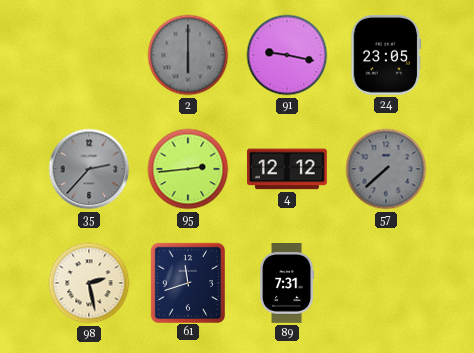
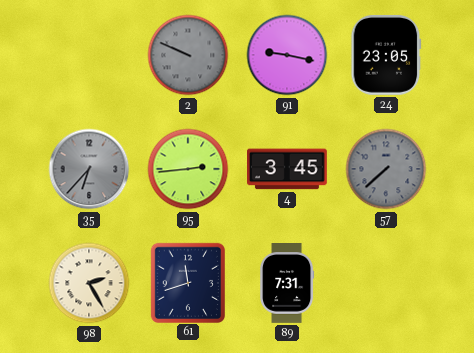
2: 6:00 -> 9:49
35: 2:37 -> 6:37
4: 12:12 -> 3:45
98: 2:28 -> 2:25
